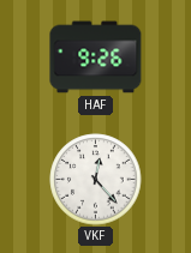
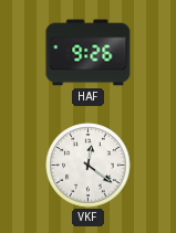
VKF: 12:23 -> 12:21
